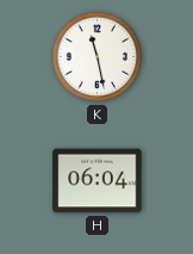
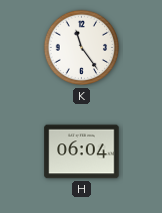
K: 11:28 -> 11:24
